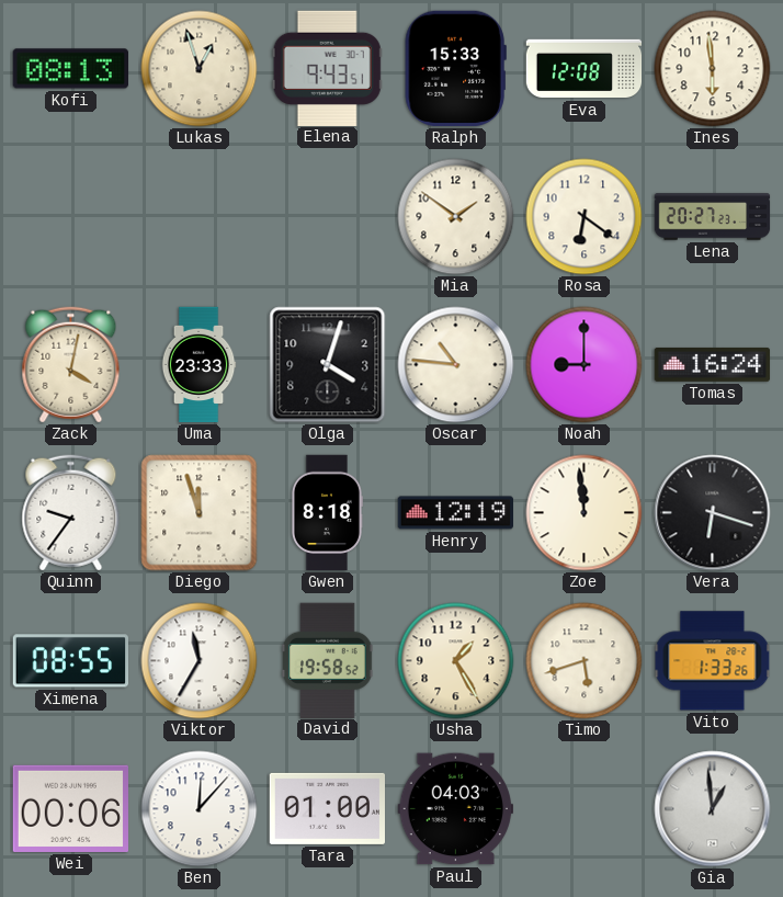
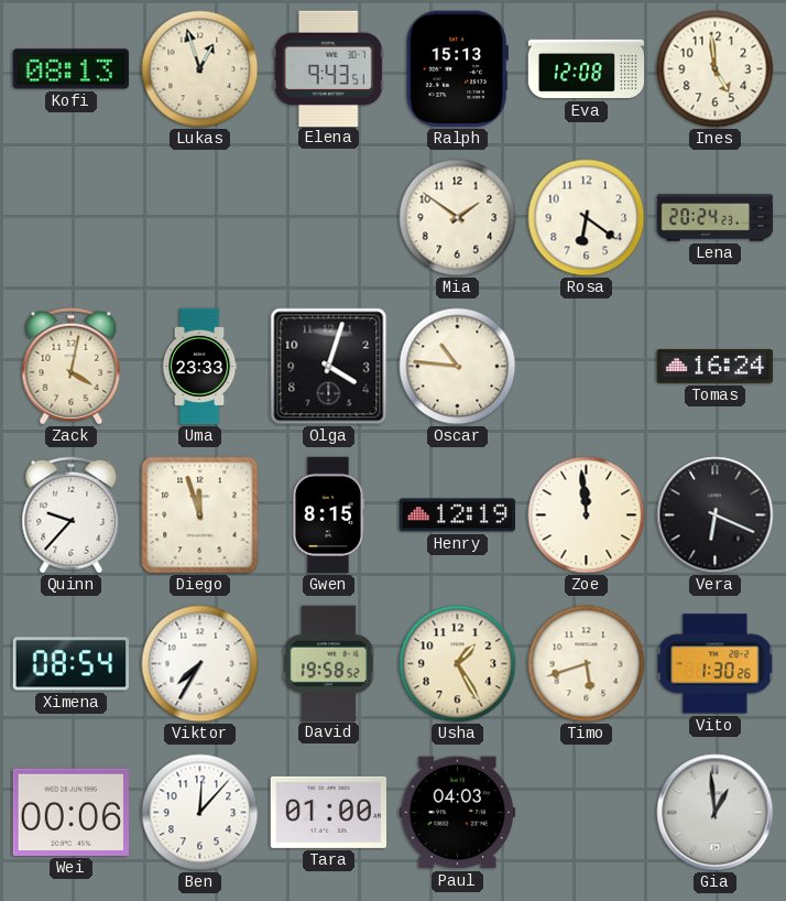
Ralph: 15:33 -> 15:13
Ines: 5:59 -> 4:59
Lena: 20:27 -> 20:24
Noah: 9:00 -> none
Quinn: 9:36 -> 9:37
Gwen: 8:18 -> 8:15
Vera: 6:18 -> 6:19
Ximena: 08:55 -> 08:54
Viktor: 11:35 -> 7:35
Vito: 1:33 -> 1:30
